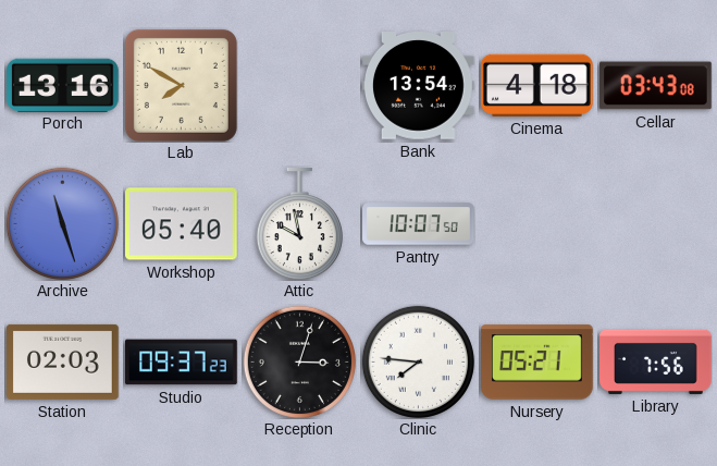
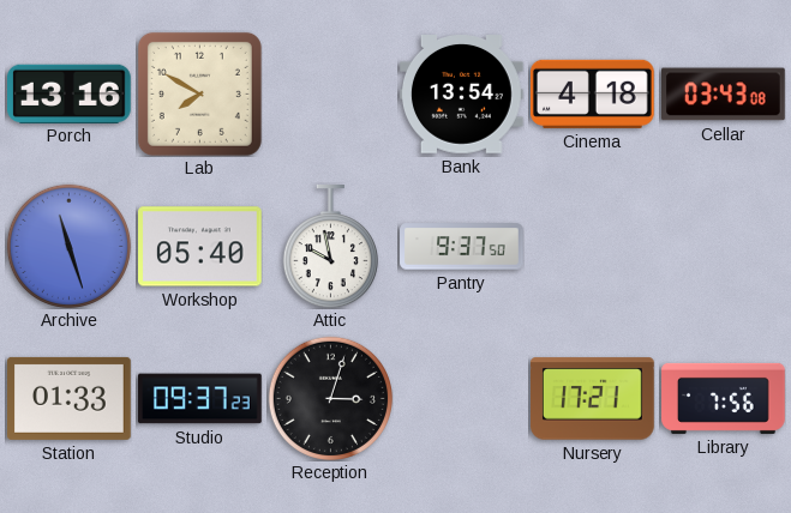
Pantry: 10:07 -> 9:37
Station: 02:03 -> 01:33
Clinic: 7:46 -> none
Nursery: 05:21 -> 17:21
